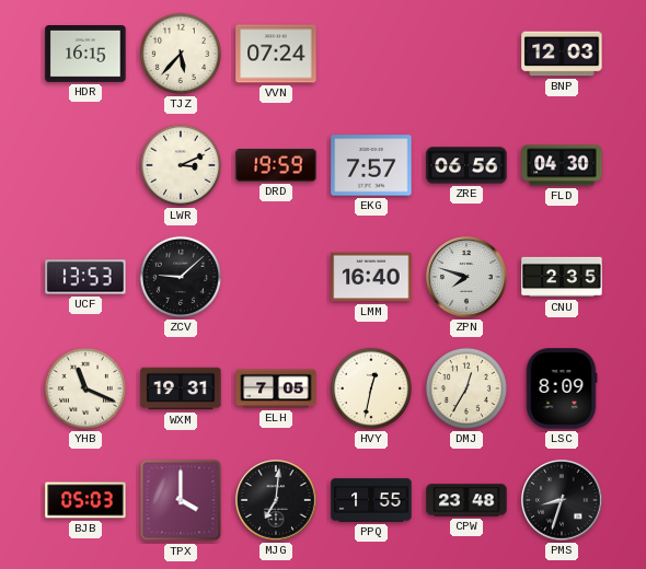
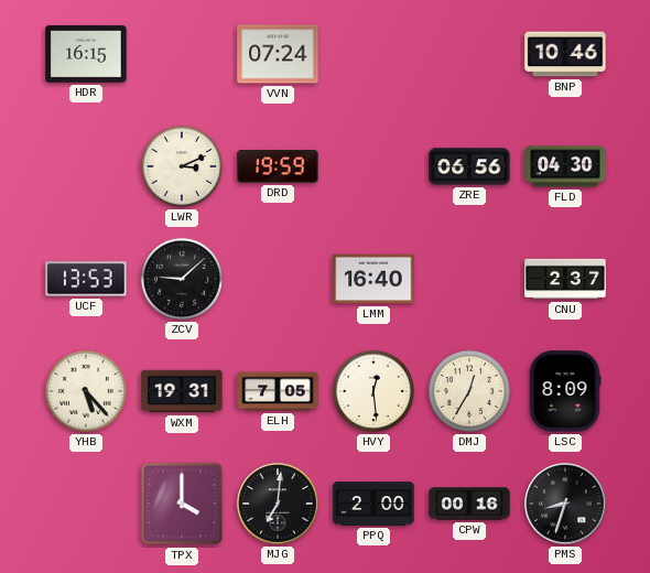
TJZ: 5:37 -> none
BNP: 12:03 -> 10:46
EKG: 7:57 -> none
ZPN: 7:48 -> none
CNU: 2:35 -> 2:37
YHB: 11:19 -> 5:23
HVY: 12:32 -> 12:29
BJB: 05:03 -> none
PPQ: 1:55 -> 2:00
CPW: 23:48 -> 00:16
